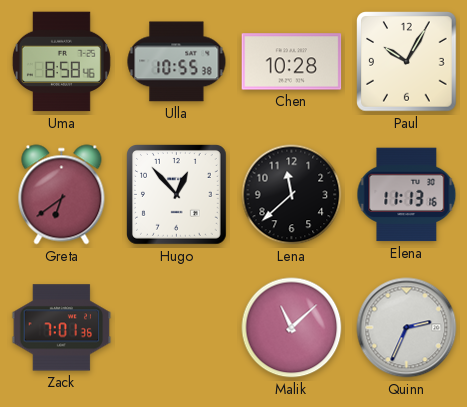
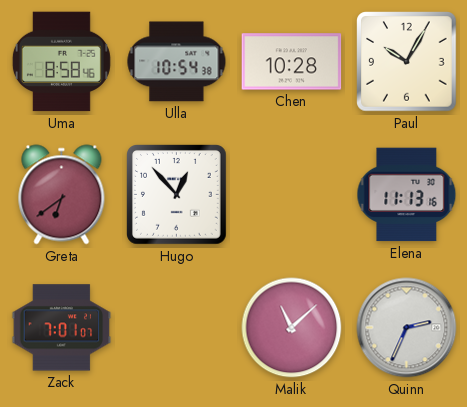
Ulla: 10:55 -> 10:54
Lena: 11:38 -> none
Zack: 7:01:36 -> 7:01:07
